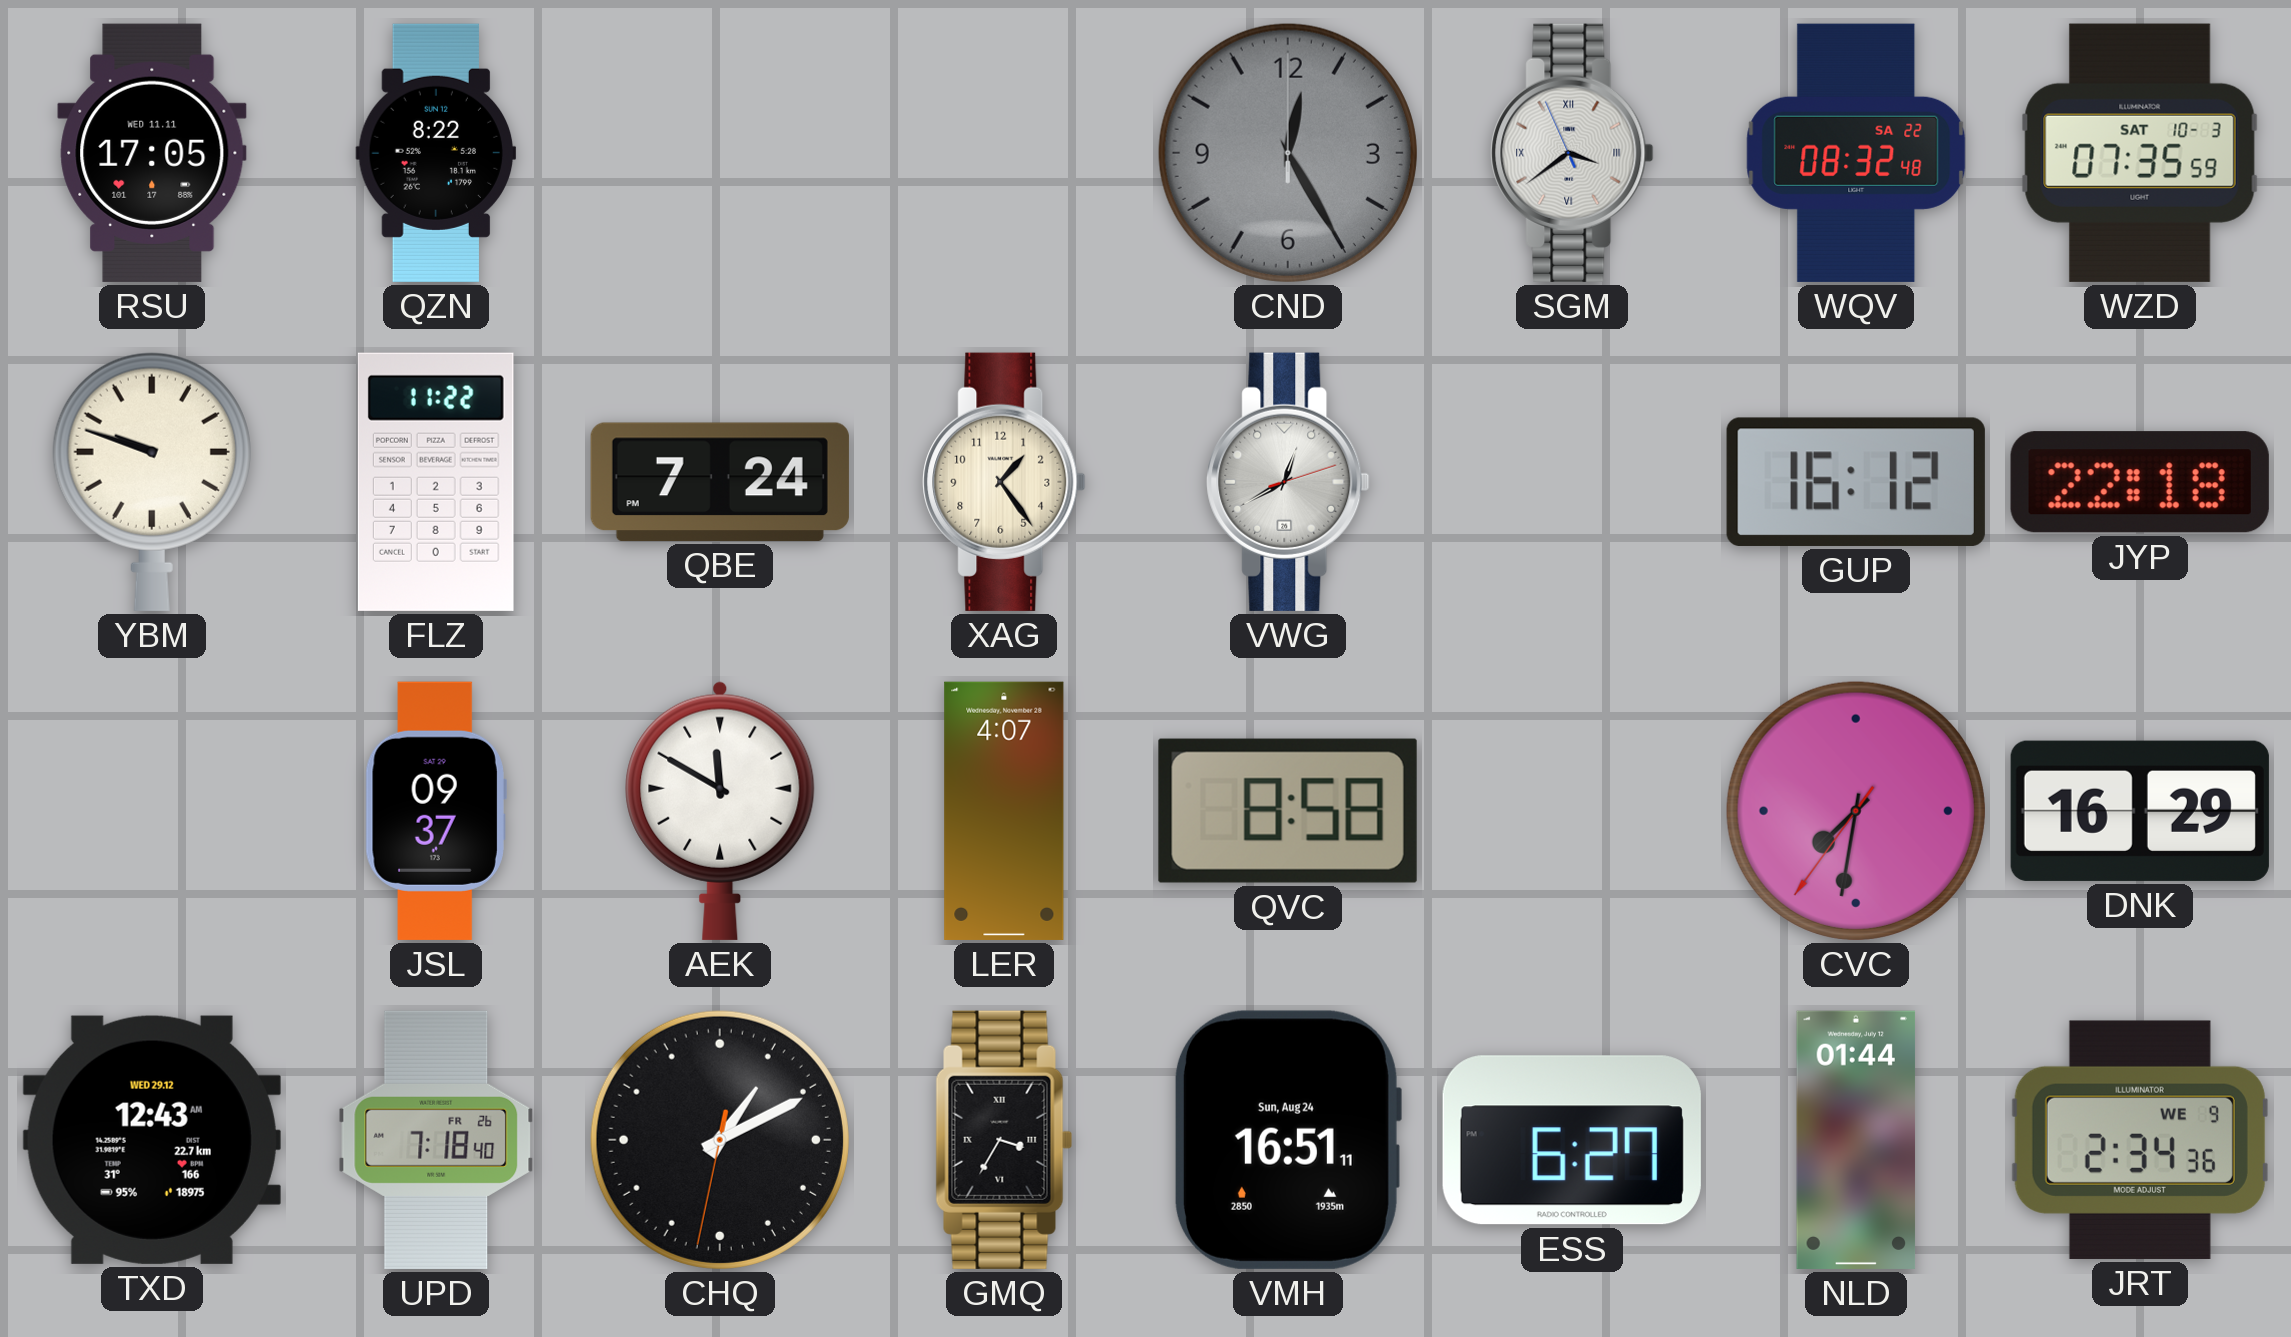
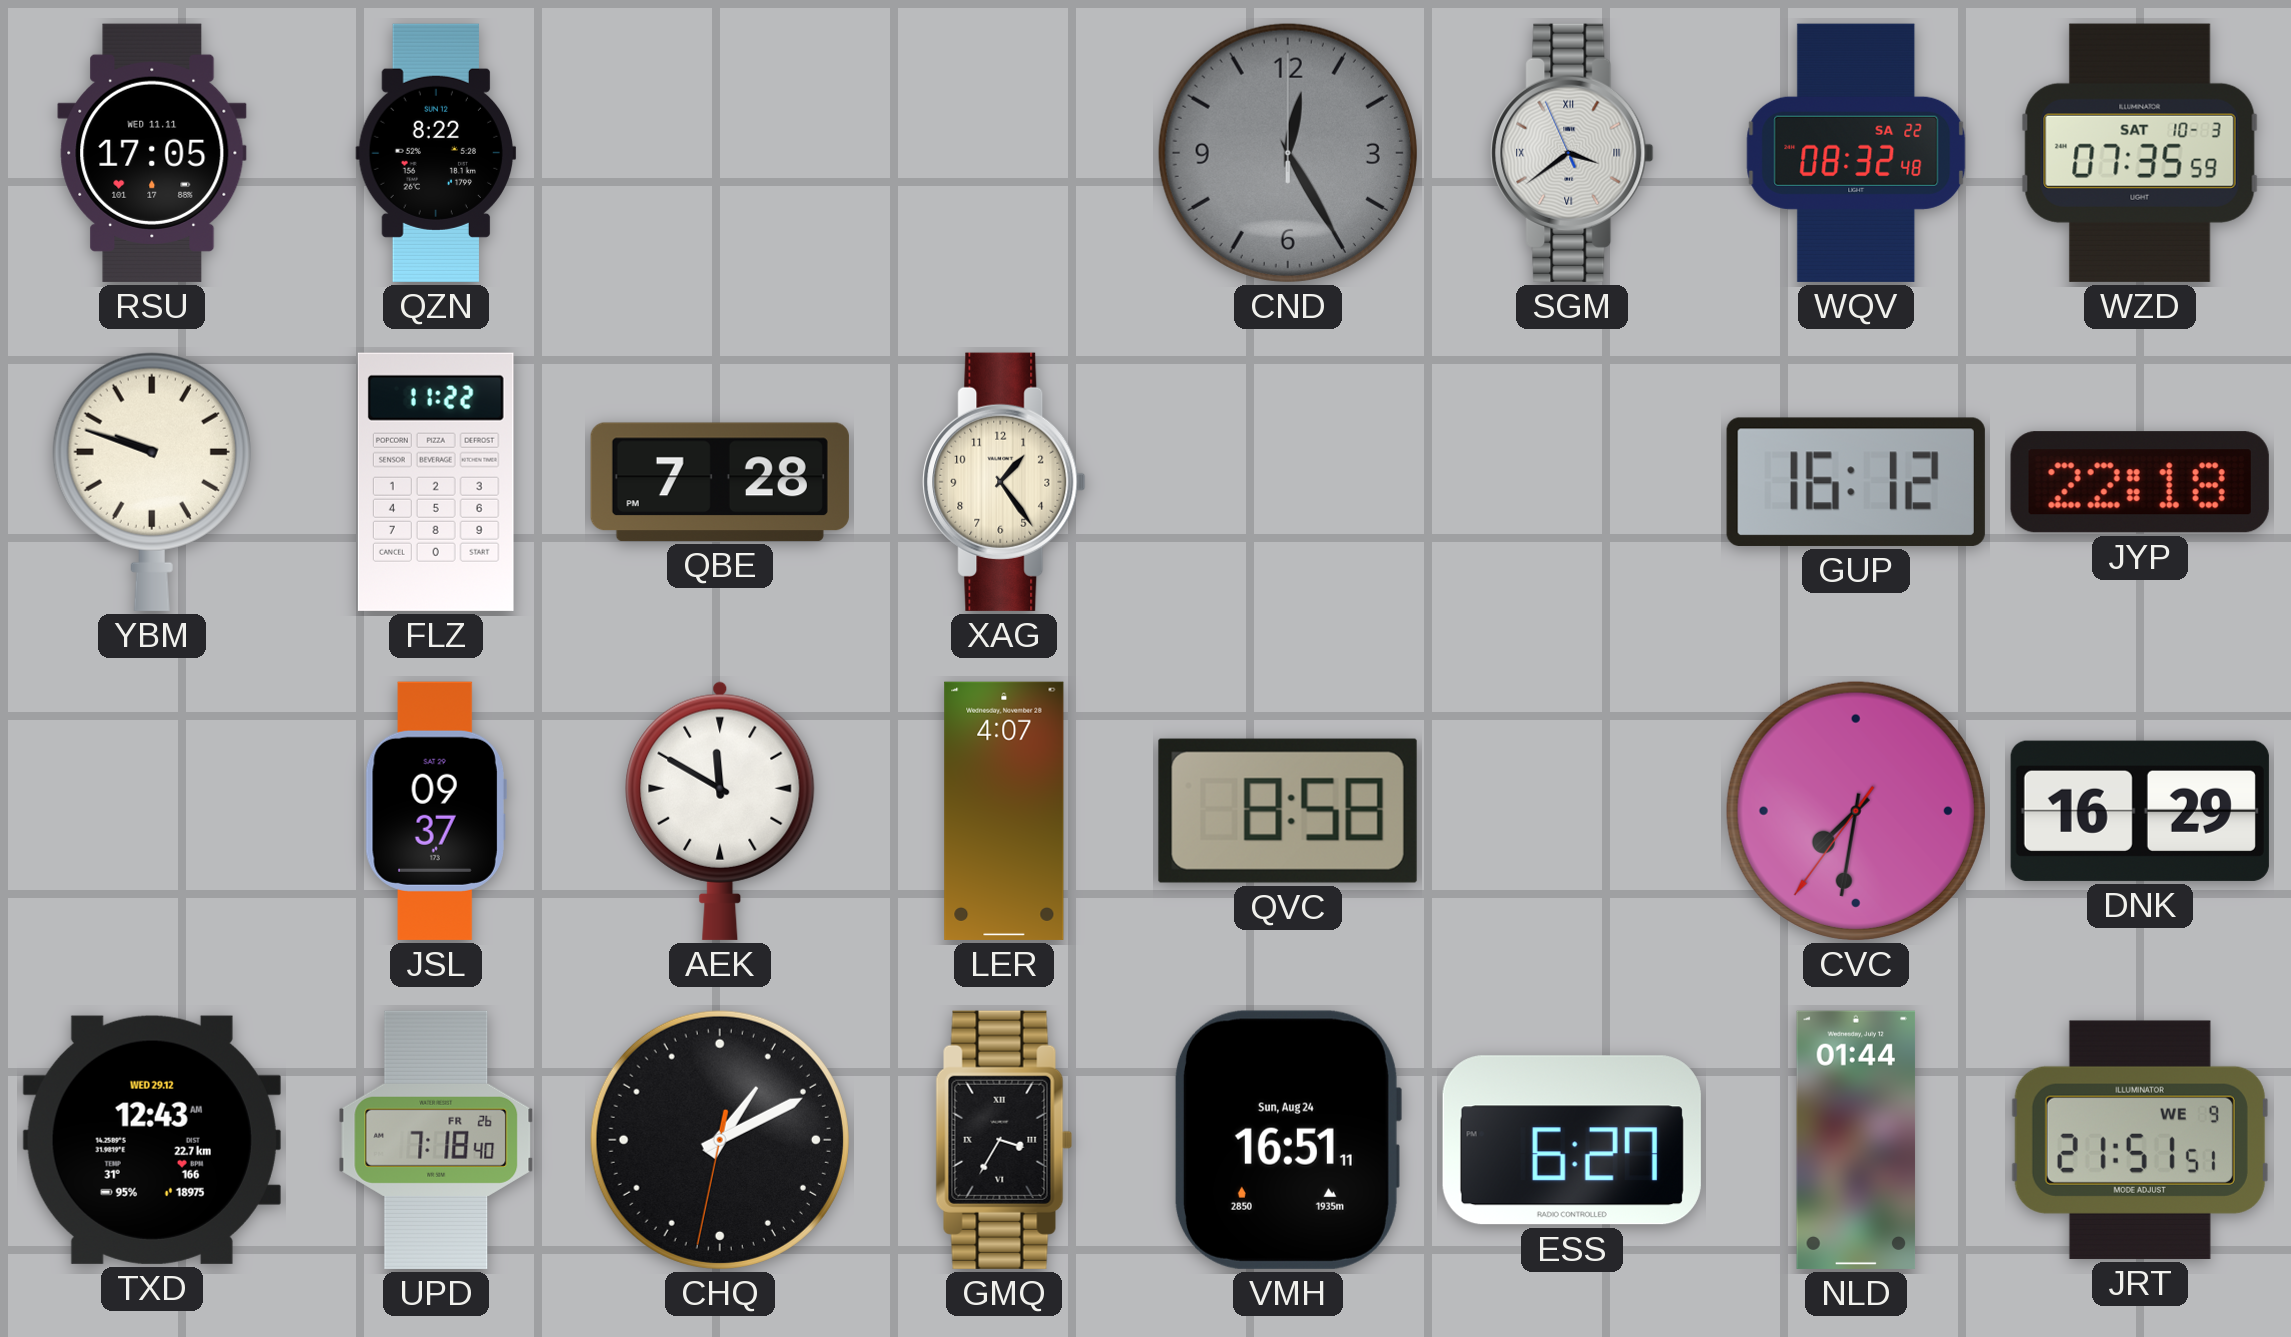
QBE: 7:24 -> 7:28
VWG: 12:40 -> none
JRT: 2:34 -> 21:51
